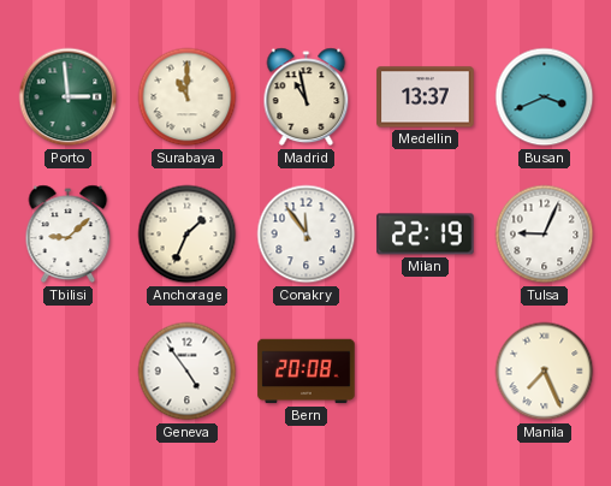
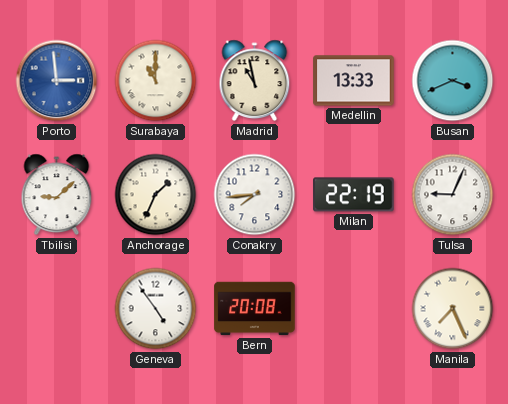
Porto dial: green -> blue
Medellin: 13:37 -> 13:33
Conakry: 11:54 -> 7:44
